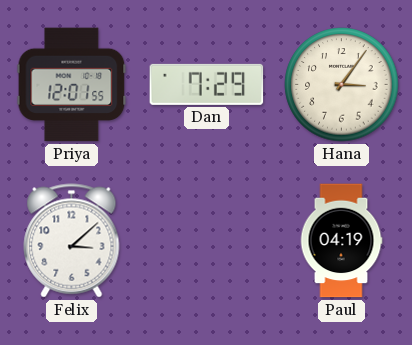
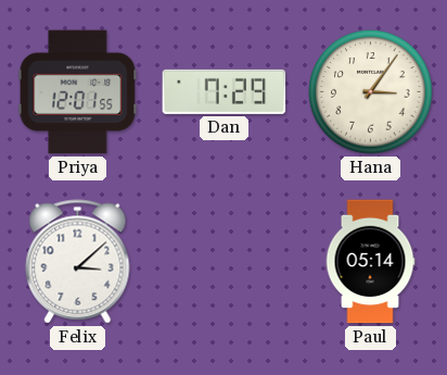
Paul: 04:19 -> 05:14
